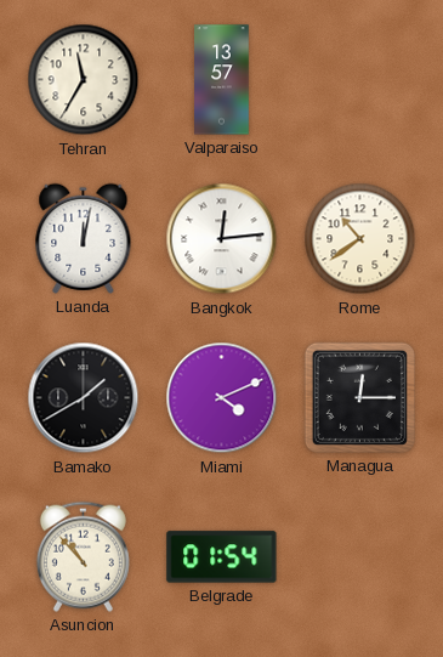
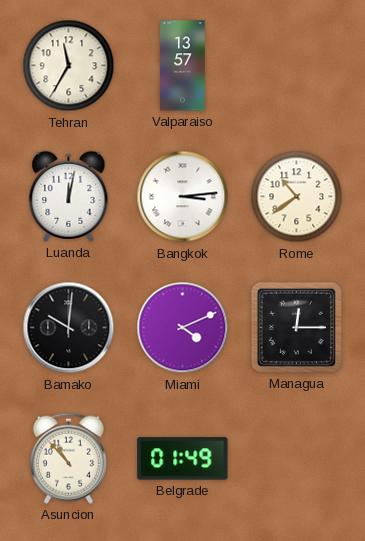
Bangkok: 12:14 -> 3:14
Bamako: 1:40 -> 10:01
Belgrade: 01:54 -> 01:49
